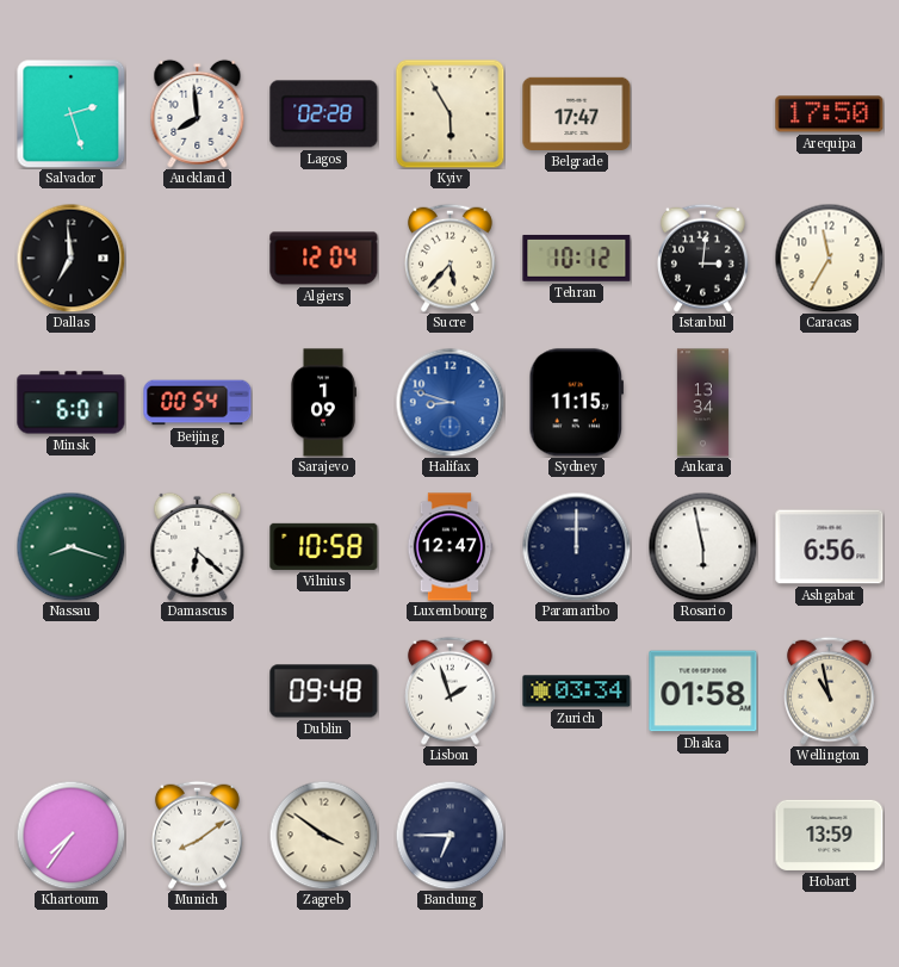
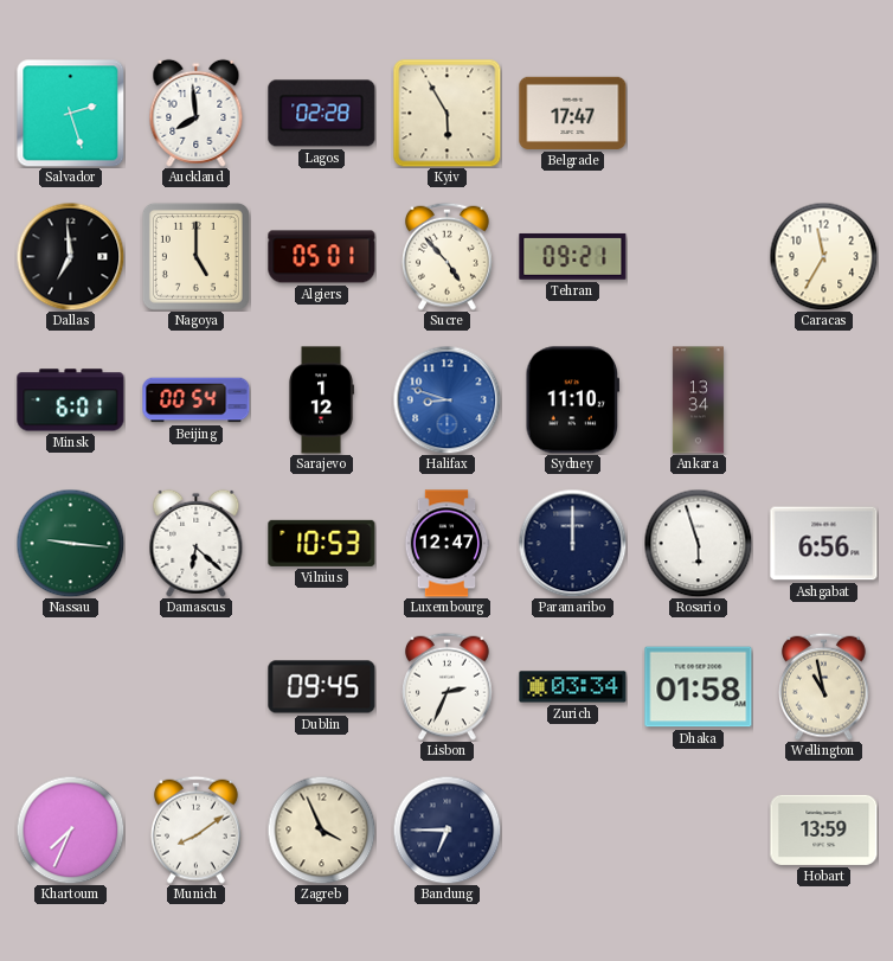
Arequipa: 17:50 -> none
Nagoya: none -> 5:00
Algiers: 12:04 -> 05:01
Sucre: 5:37 -> 4:53
Tehran: 10:12 -> 09:21
Istanbul: 3:01 -> none
Sarajevo: 1:09 -> 1:12
Sydney: 11:15 -> 11:10
Nassau: 8:18 -> 9:16
Vilnius: 10:58 -> 10:53
Rosario: 5:58 -> 5:57
Dublin: 09:48 -> 09:45
Lisbon: 1:57 -> 2:34
Khartoum: 7:36 -> 7:34
Zagreb: 3:51 -> 3:56
